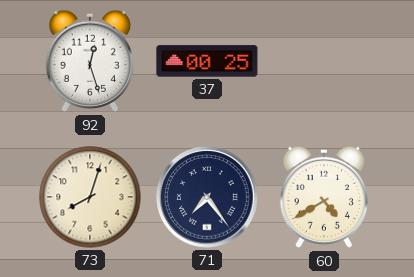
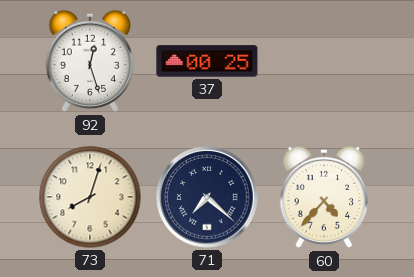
71: 7:24 -> 7:22
60: 4:40 -> 4:37
